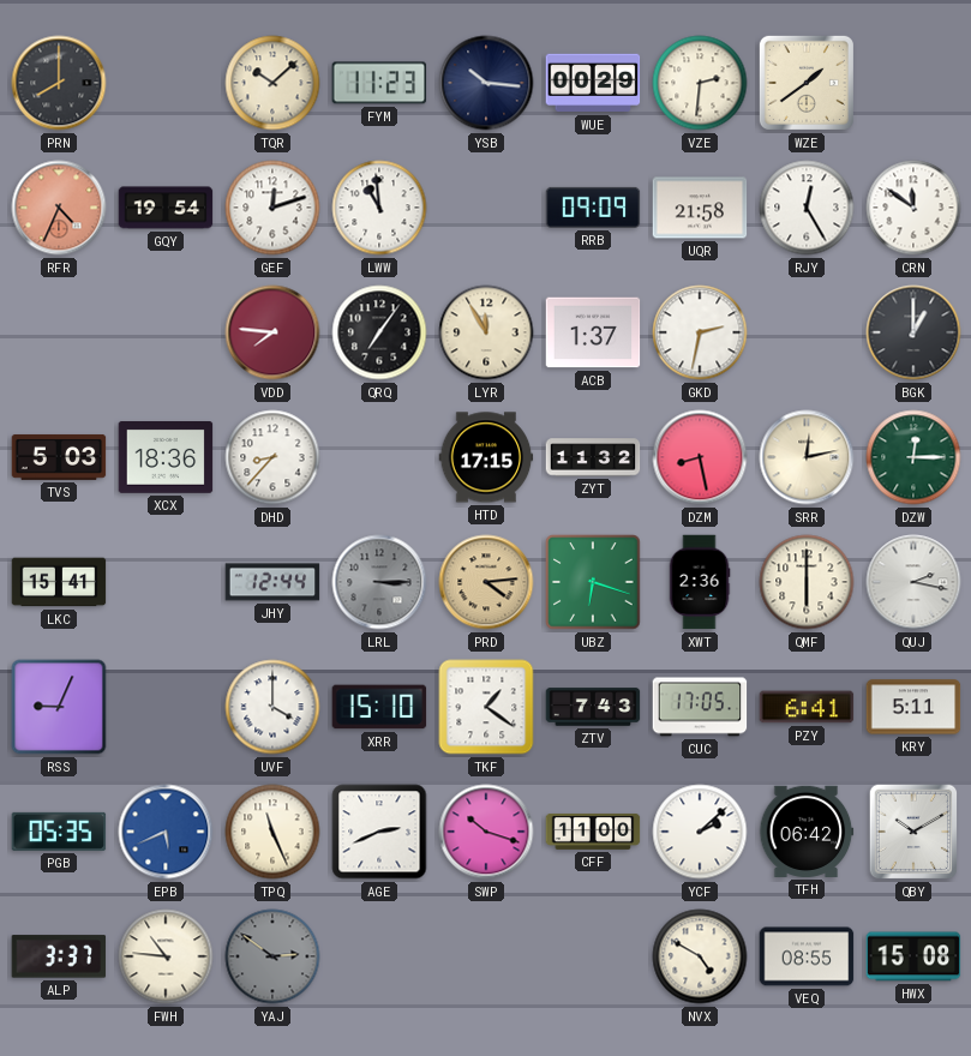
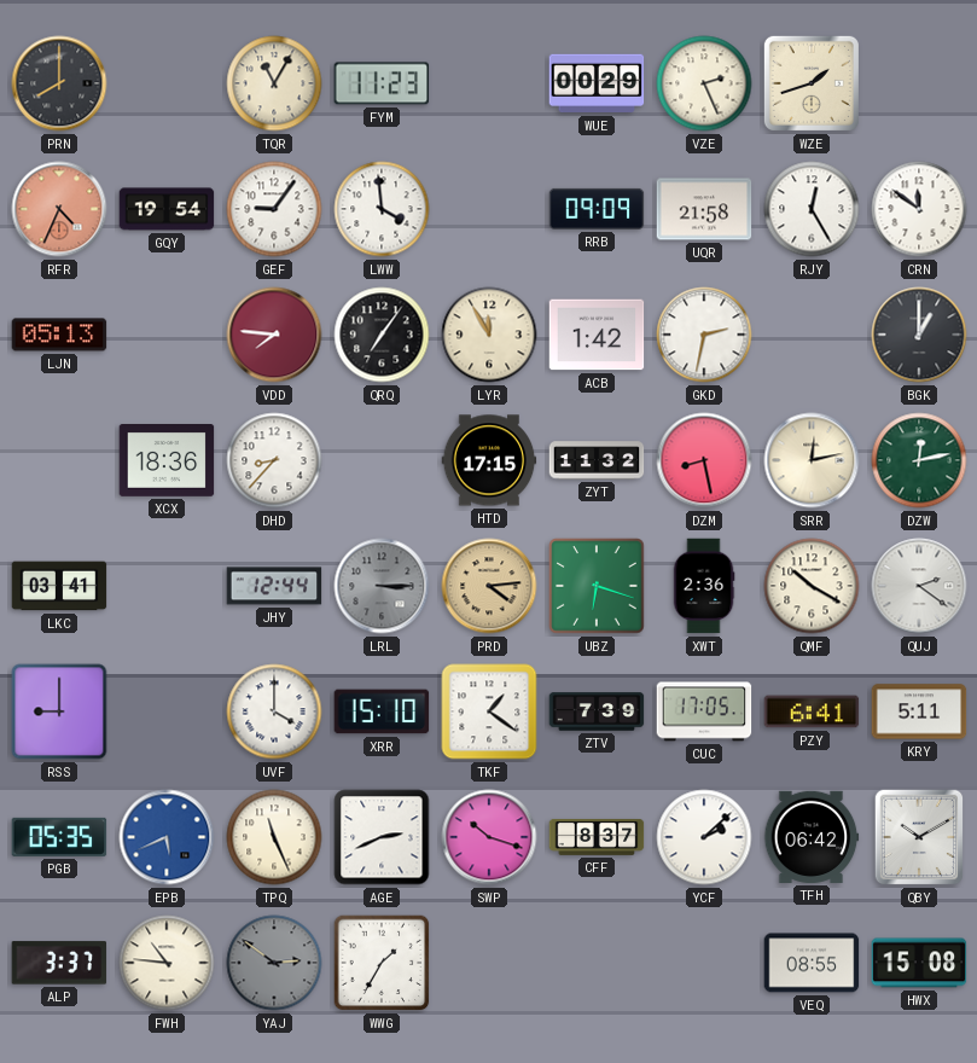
TQR: 10:08 -> 11:05
YSB: 10:16 -> none
VZE: 2:31 -> 2:26
WZE: 1:39 -> 1:42
GEF: 12:12 -> 9:06
LWW: 10:59 -> 3:59
LJN: none -> 05:13
ACB: 1:37 -> 1:42
TVS: 5:03 -> none
DZW: 12:15 -> 12:13
LKC: 15:41 -> 03:41
QMF: 6:00 -> 10:20
QUJ: 2:17 -> 2:21
RSS: 9:04 -> 9:00
ZTV: 7:43 -> 7:39
CFF: 11:00 -> 8:37
WWG: none -> 1:35
NVX: 4:50 -> none
